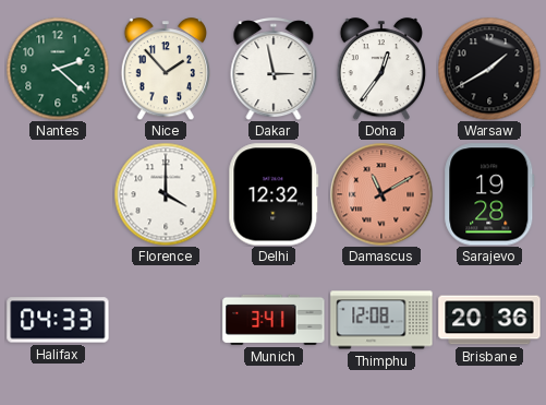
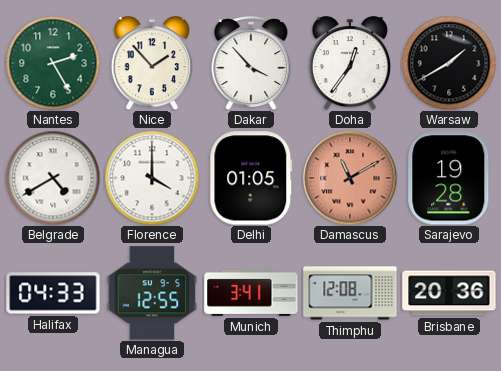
Nantes: 2:22 -> 2:25
Dakar: 2:58 -> 3:53
Belgrade: none -> 4:40
Delhi: 12:32 -> 01:05
Managua: none -> 12:55
